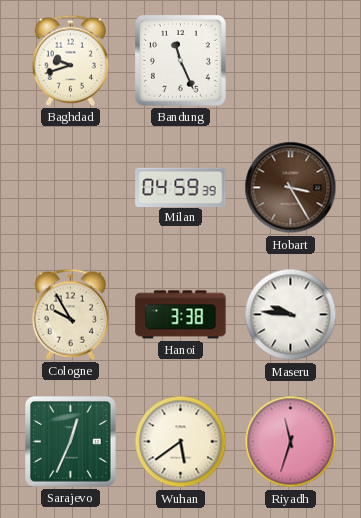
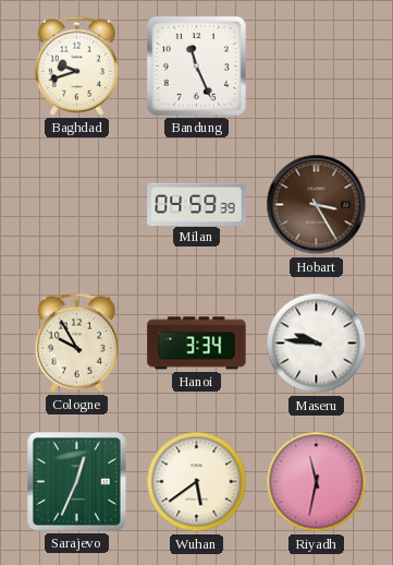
Hanoi: 3:38 -> 3:34
Riyadh: 11:33 -> 11:32
